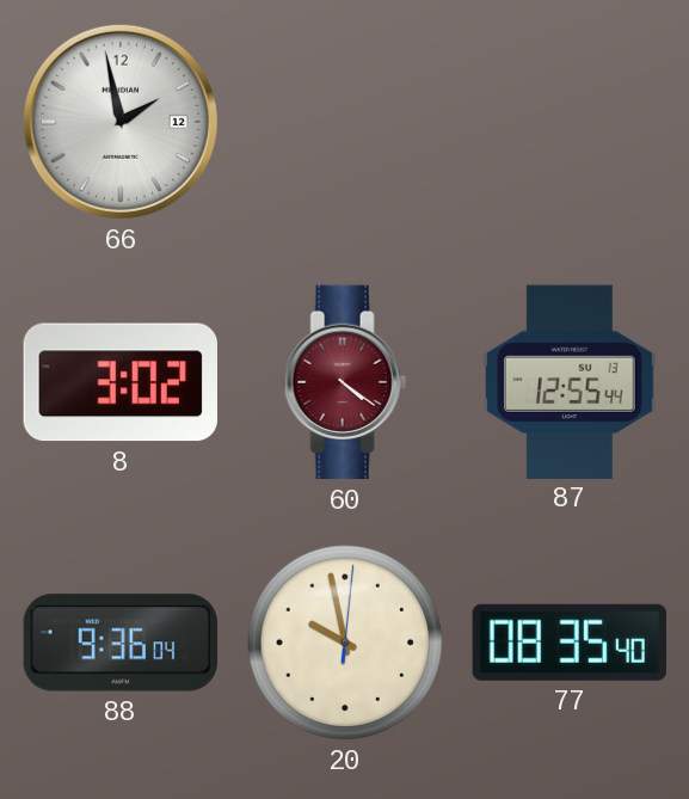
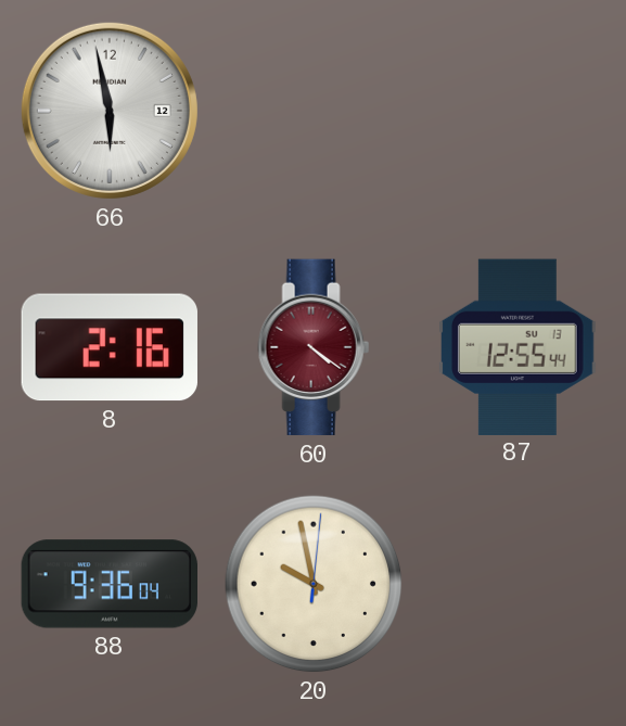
66: 1:58 -> 5:58
8: 3:02 -> 2:16
77: 08:35 -> none
